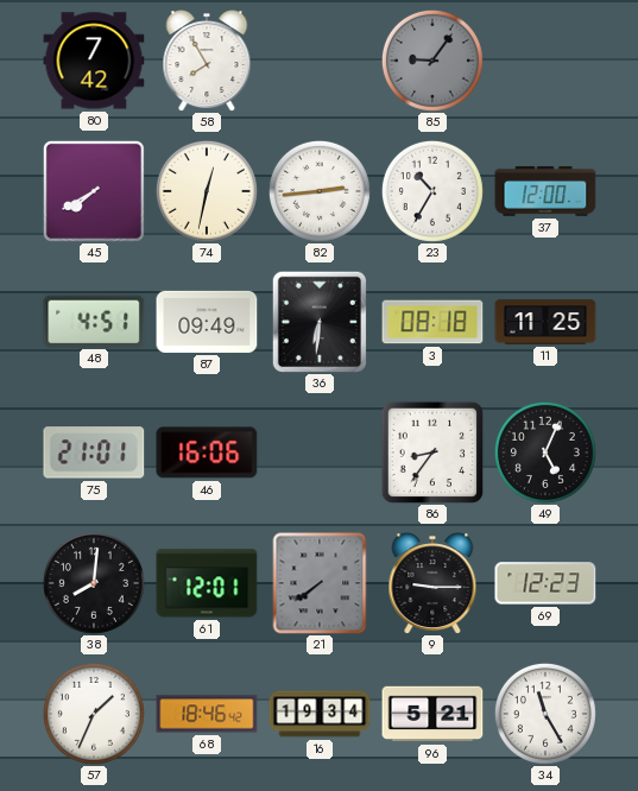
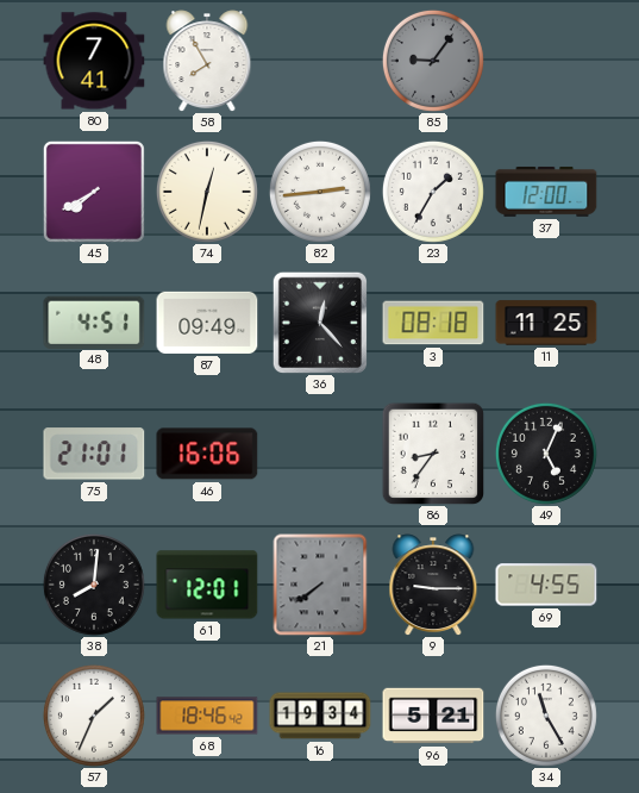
80: 7:42 -> 7:41
23: 10:35 -> 1:35
36: 6:31 -> 12:23
69: 12:23 -> 4:55
